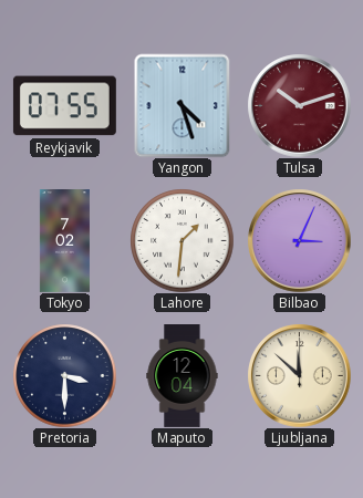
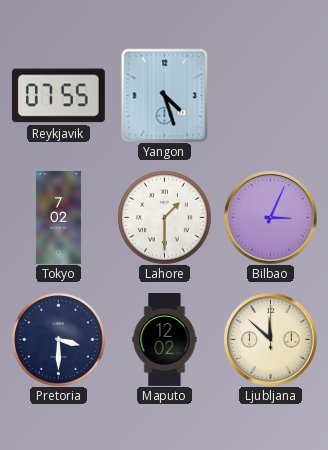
Tulsa: 10:12 -> none
Lahore: 1:31 -> 1:30
Maputo: 12:04 -> 12:02
